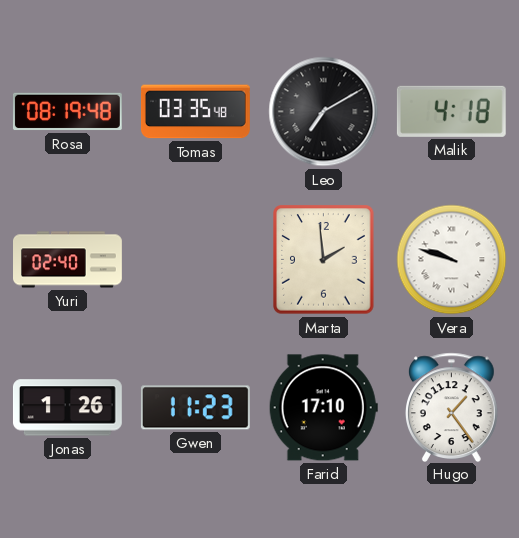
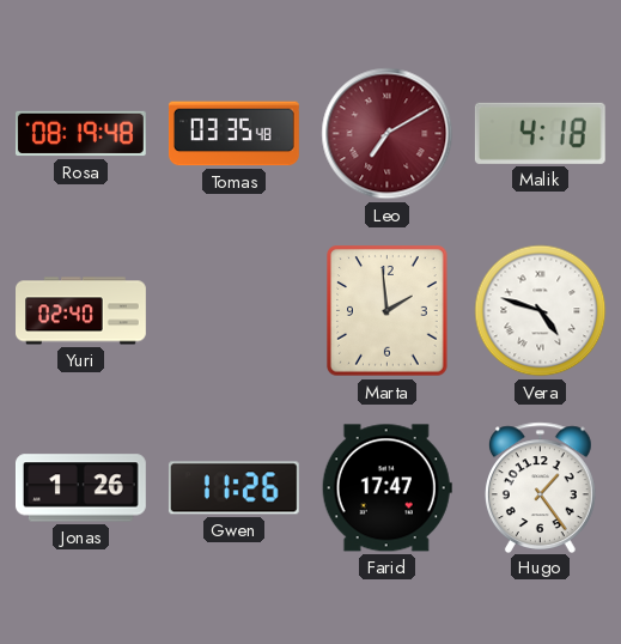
Leo dial: black -> burgundy
Vera: 9:48 -> 4:48
Gwen: 11:23 -> 11:26
Farid: 17:10 -> 17:47
